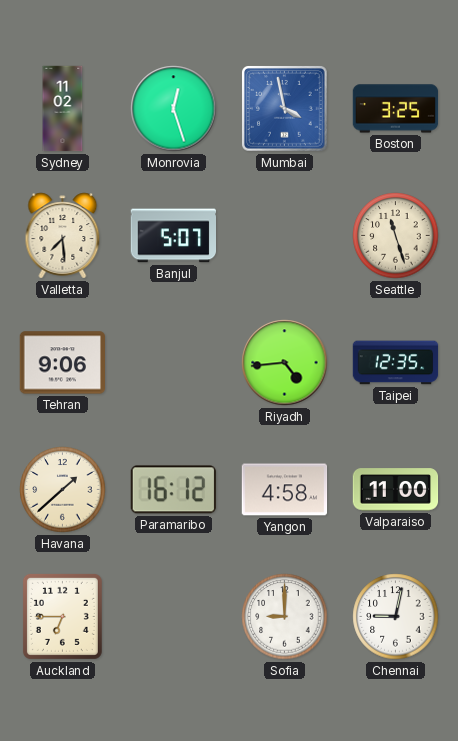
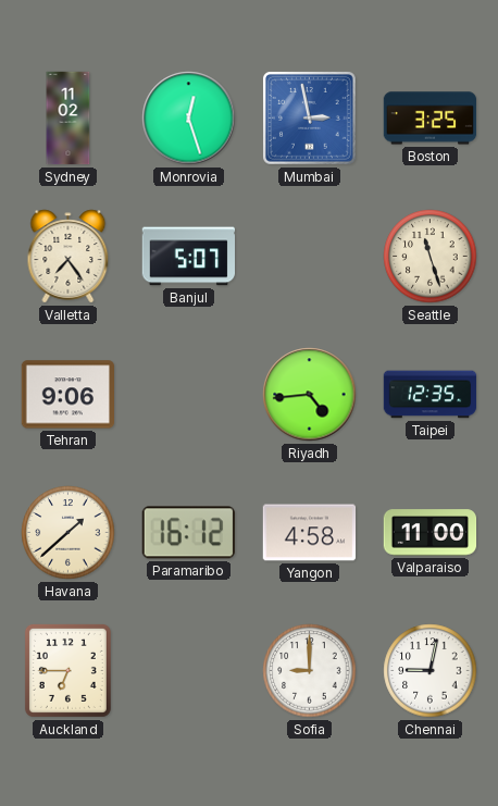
Mumbai: 3:58 -> 2:58
Valletta: 7:29 -> 7:24
